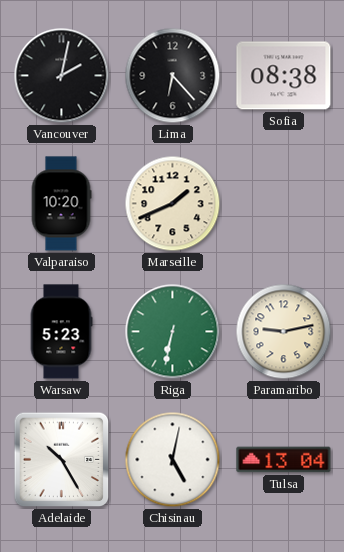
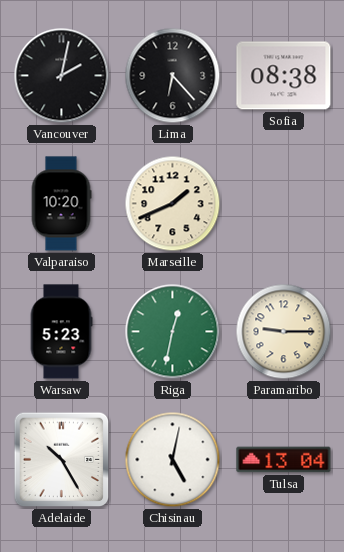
Riga: 6:32 -> 12:32
Paramaribo: 9:13 -> 9:15
